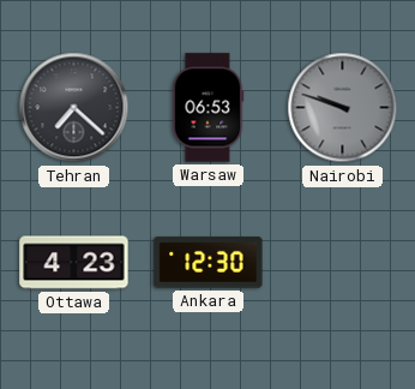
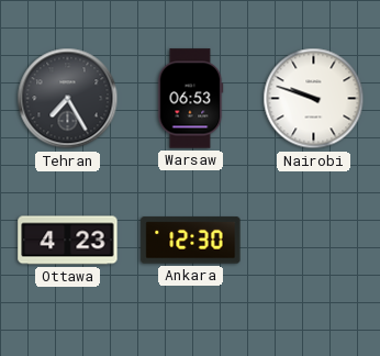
Tehran: 7:22 -> 7:25
Nairobi dial: grey -> white
